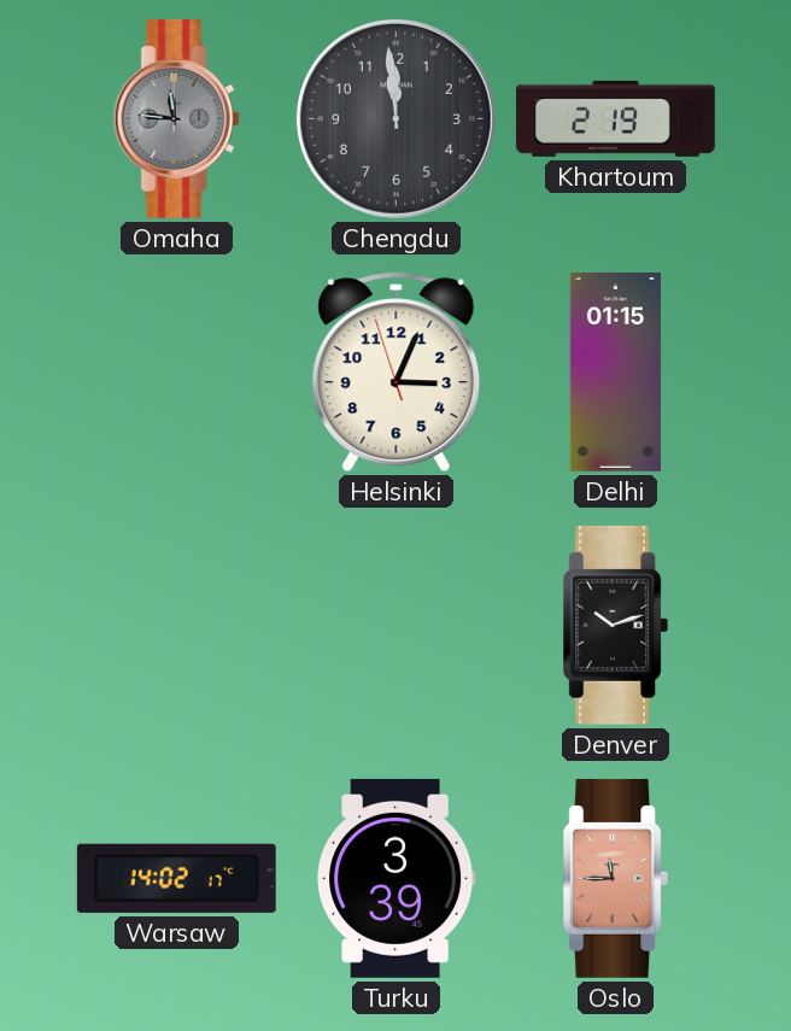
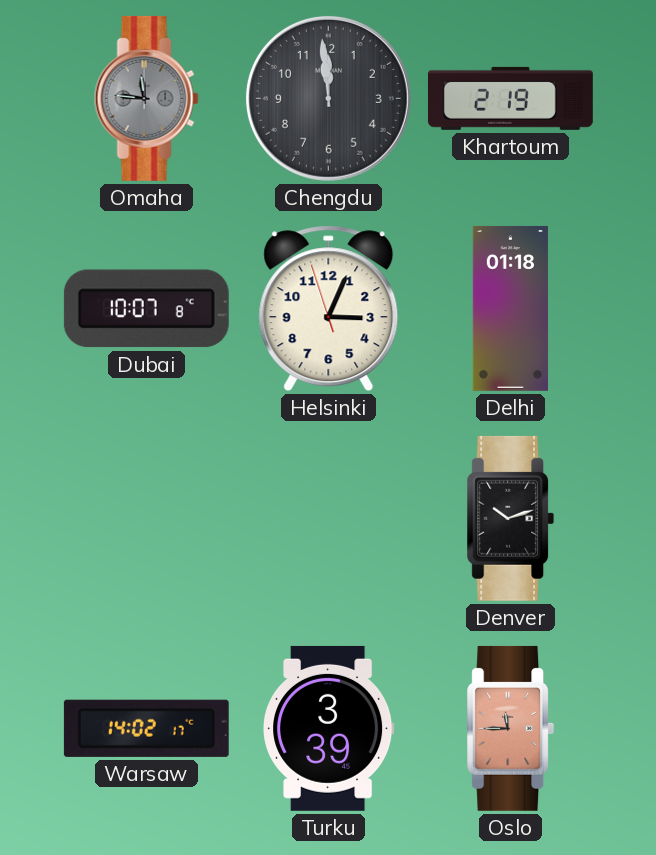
Dubai: none -> 10:07
Delhi: 01:15 -> 01:18
